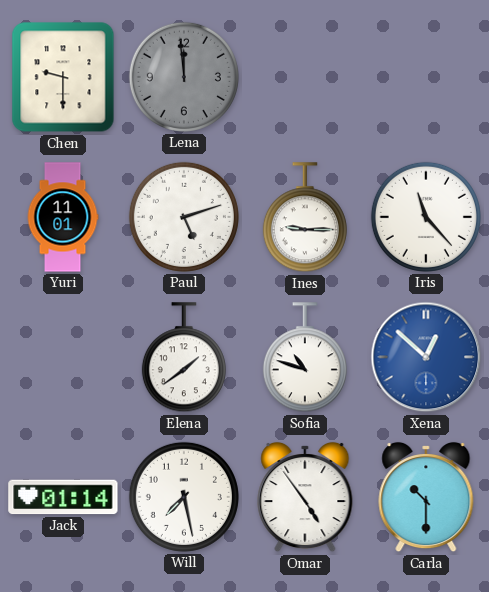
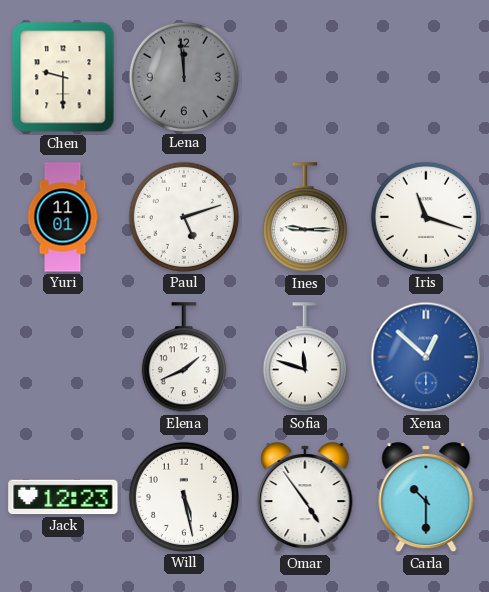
Iris: 11:23 -> 11:18
Elena: 1:39 -> 1:41
Sofia: 10:48 -> 11:48
Jack: 01:14 -> 12:23
Will: 7:28 -> 5:28
